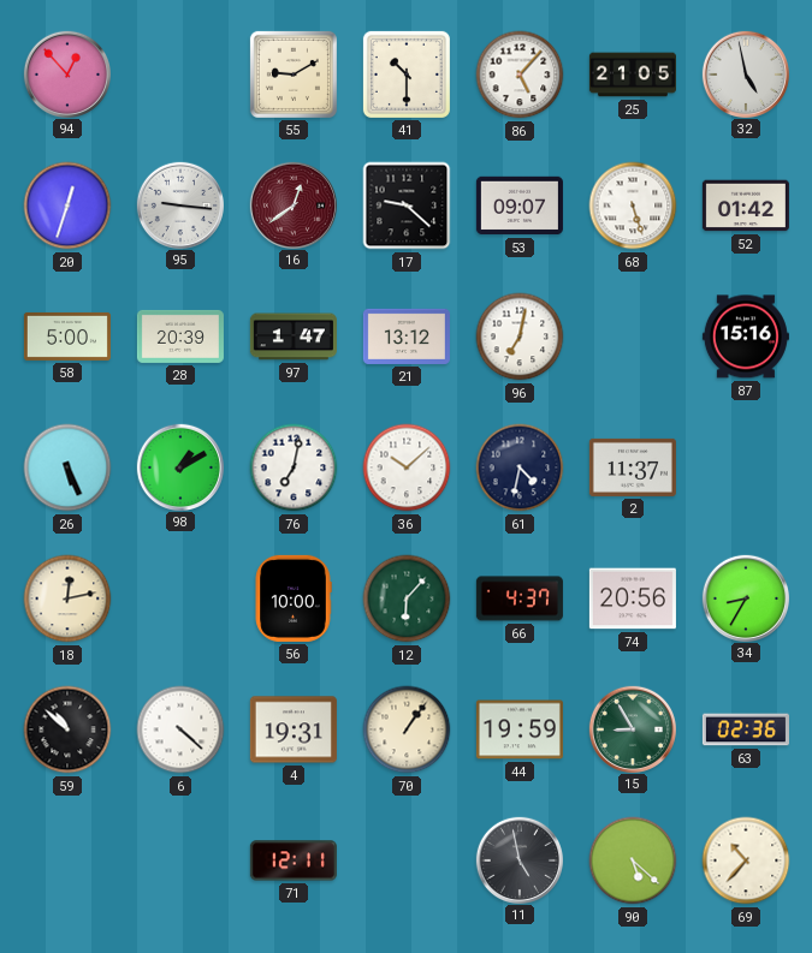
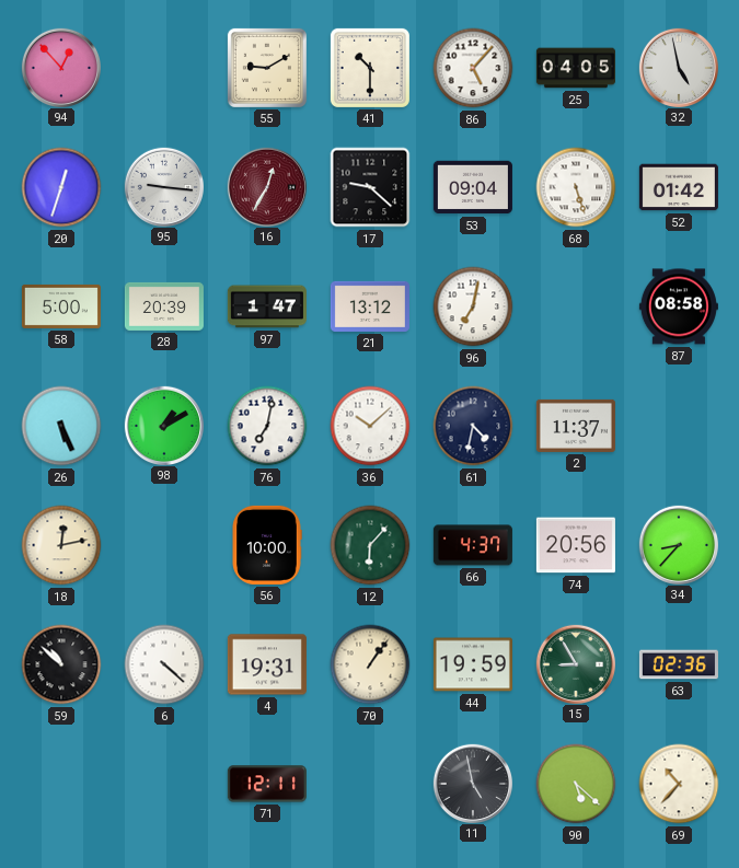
25: 21:05 -> 04:05
16: 12:39 -> 12:35
53: 09:07 -> 09:04
87: 15:16 -> 08:58
34: 8:35 -> 8:37
